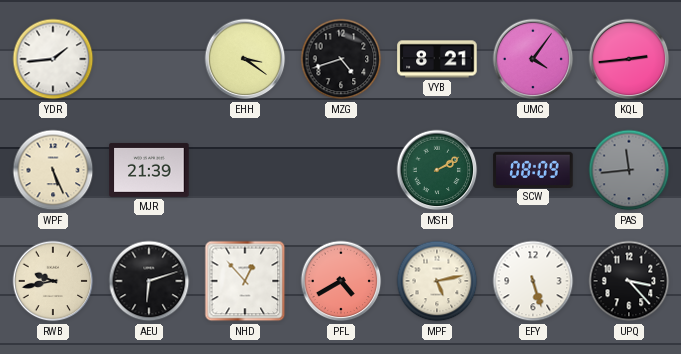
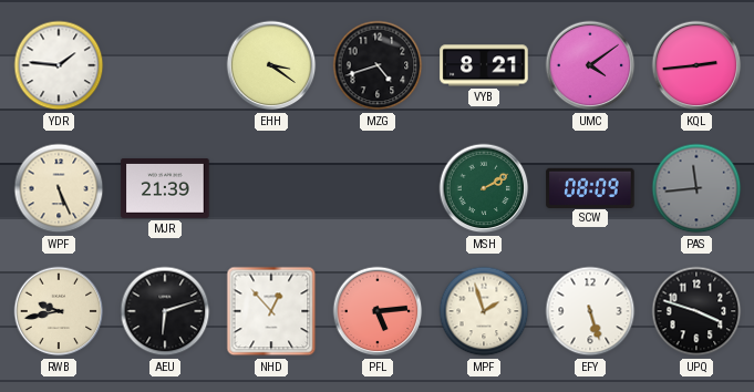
YDR: 1:44 -> 1:46
UMC: 4:06 -> 4:09
PFL: 4:40 -> 5:14
MPF: 5:13 -> 1:57
UPQ: 3:23 -> 3:48
